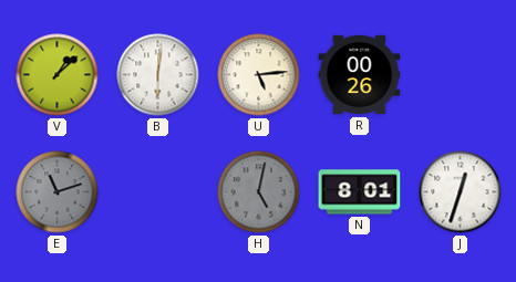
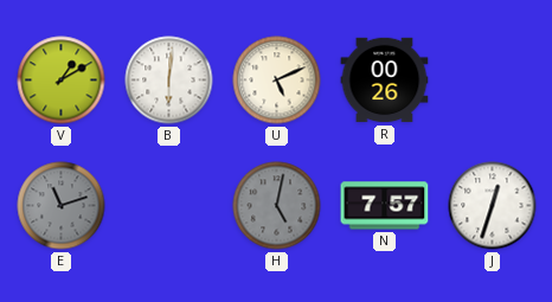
V: 1:08 -> 1:10
U: 5:14 -> 5:11
N: 8:01 -> 7:57
